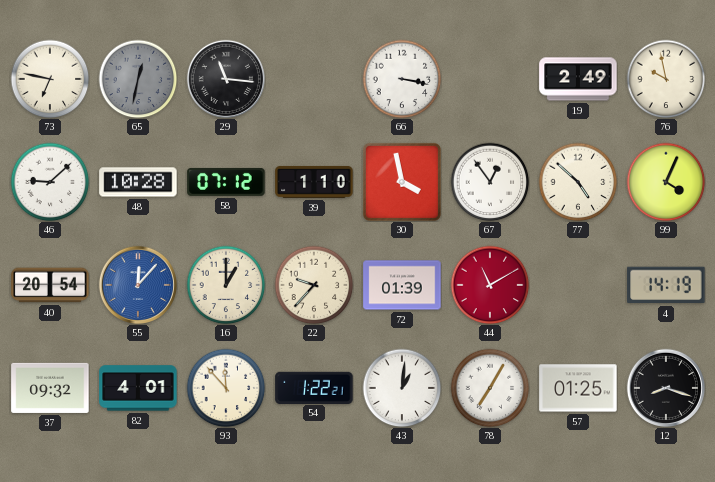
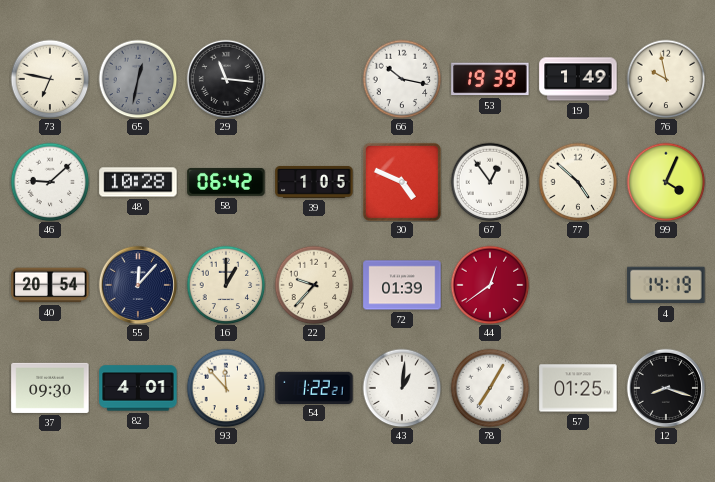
66: 3:17 -> 10:17
53: none -> 19:39
19: 2:49 -> 1:49
58: 07:12 -> 06:42
39: 1:10 -> 1:05
30: 3:58 -> 4:49
55 dial: blue -> navy
44: 11:10 -> 12:39
37: 09:32 -> 09:30
